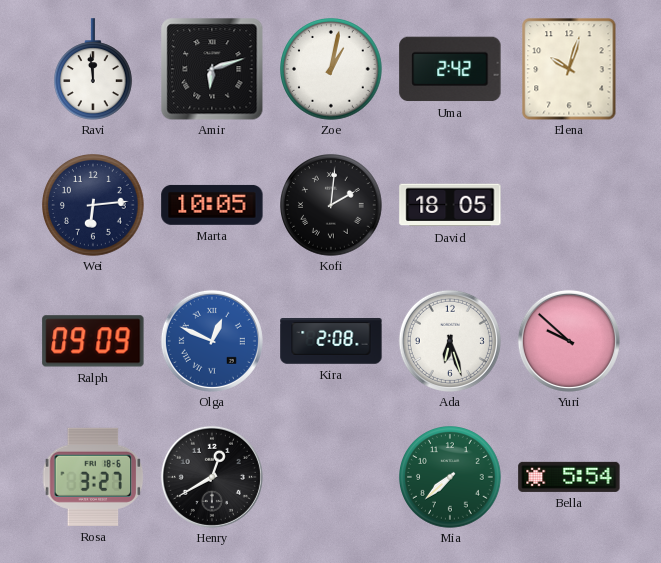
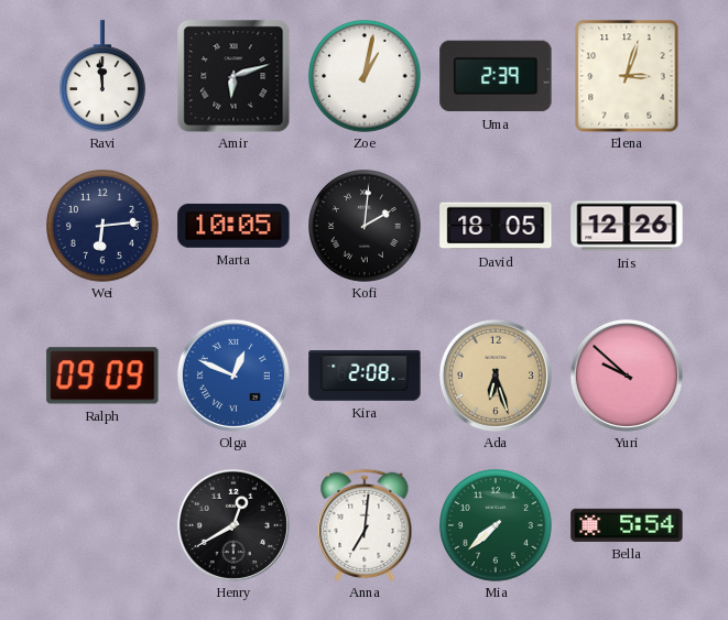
Uma: 2:42 -> 2:39
Elena: 10:03 -> 3:03
Iris: none -> 12:26
Ada dial: white -> champagne
Rosa: 3:27 -> none
Anna: none -> 7:01
